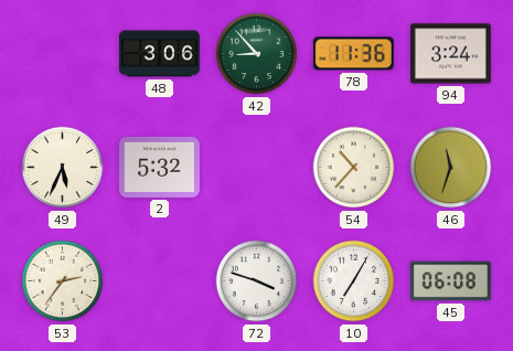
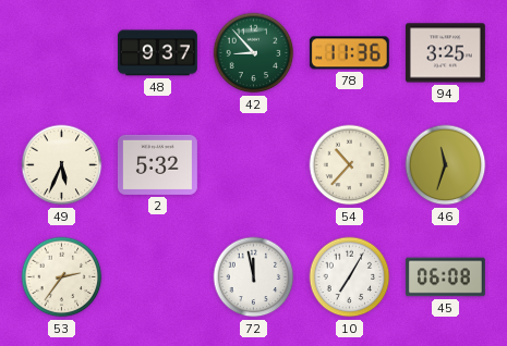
48: 3:06 -> 9:37
94: 3:24 -> 3:25
72: 3:48 -> 11:58
